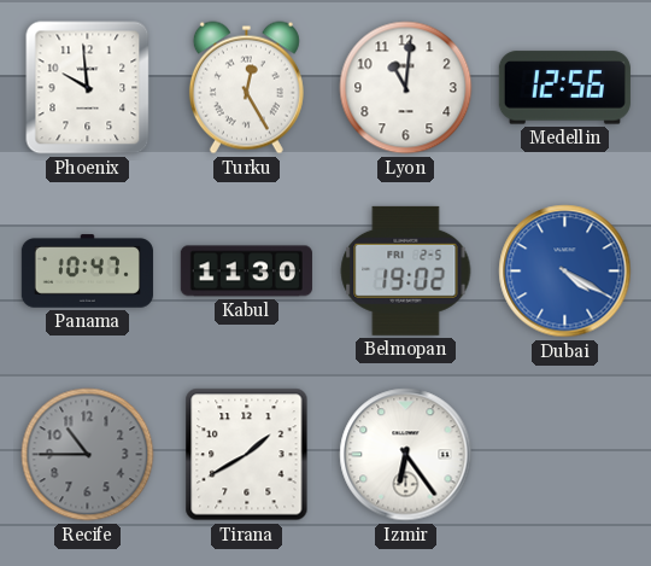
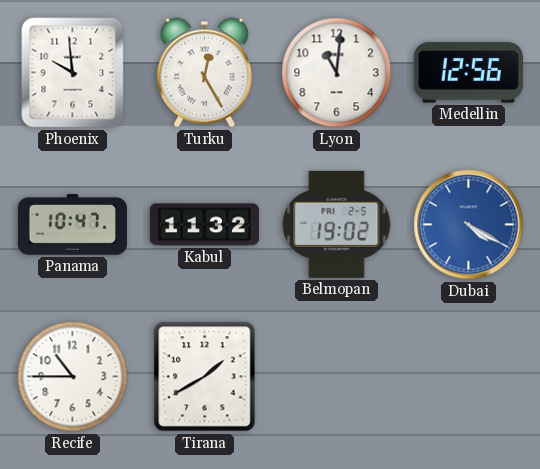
Kabul: 11:30 -> 11:32
Recife dial: grey -> white
Izmir: 6:24 -> none
